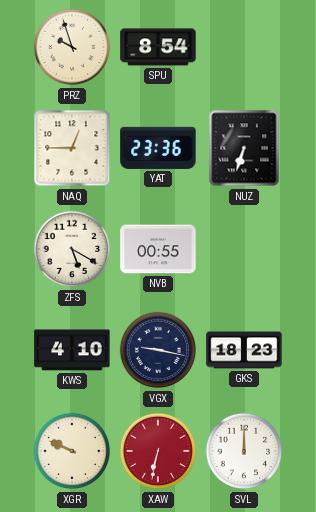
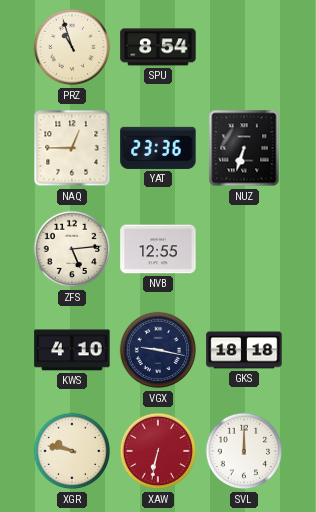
PRZ: 9:57 -> 10:57
ZFS: 5:20 -> 5:14
NVB: 00:55 -> 12:55
GKS: 18:23 -> 18:18
XGR: 9:49 -> 9:47
